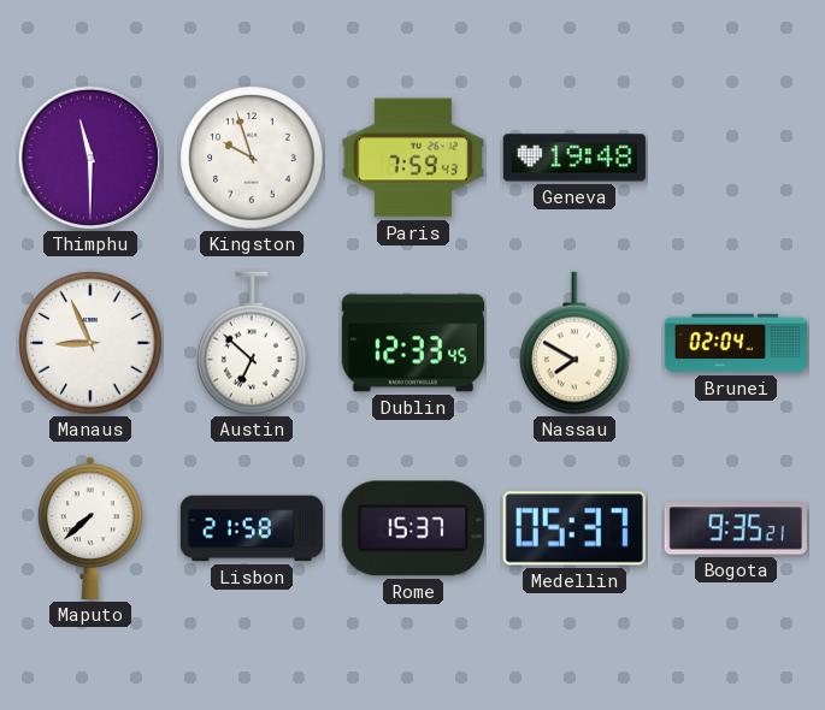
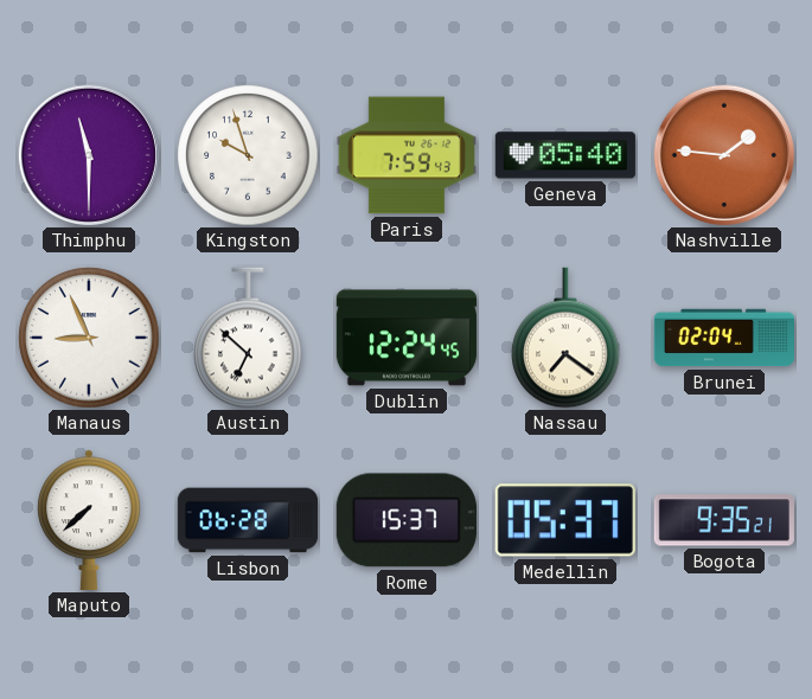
Geneva: 19:48 -> 05:40
Nashville: none -> 1:46
Dublin: 12:33 -> 12:24
Nassau: 7:50 -> 7:21
Lisbon: 21:58 -> 06:28
